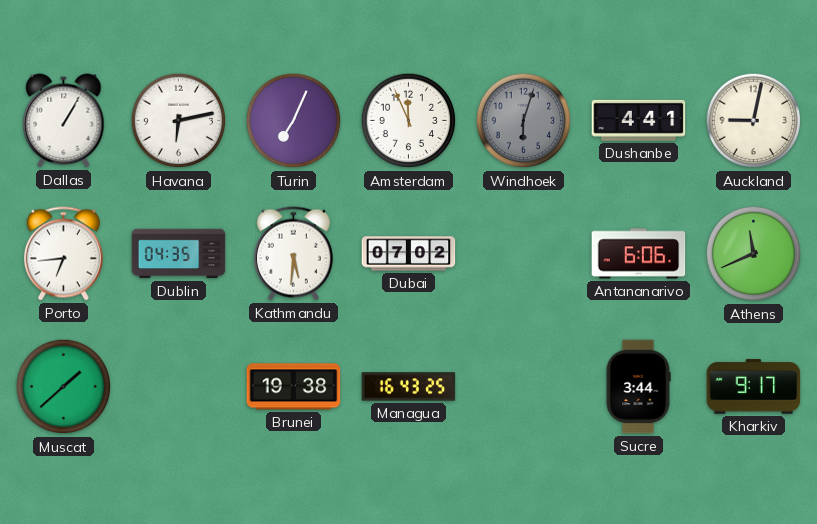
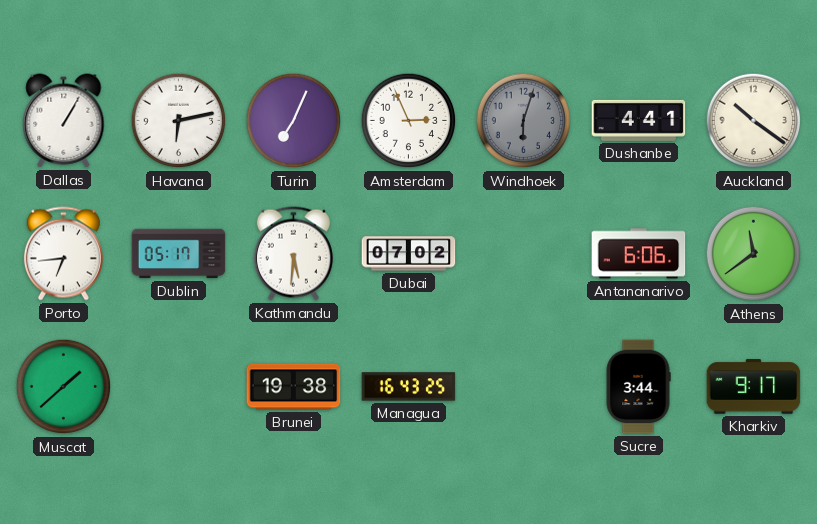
Amsterdam: 11:56 -> 2:56
Auckland: 9:02 -> 10:21
Dublin: 04:35 -> 05:17
Athens: 11:41 -> 11:39
